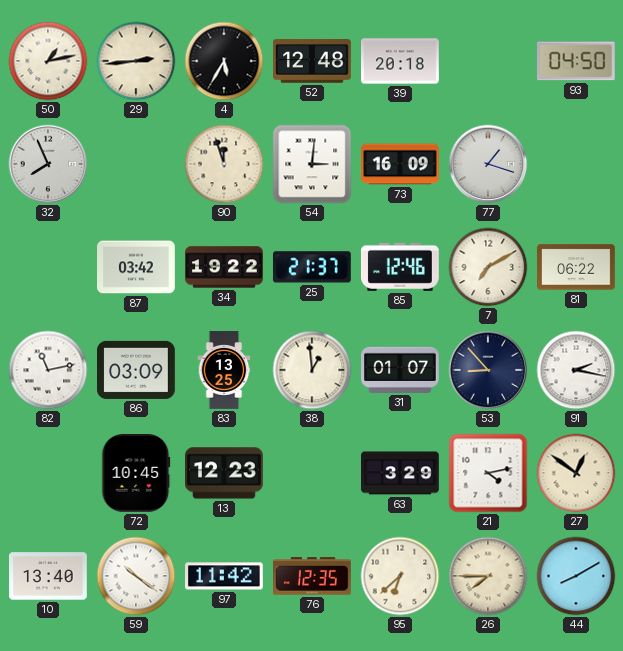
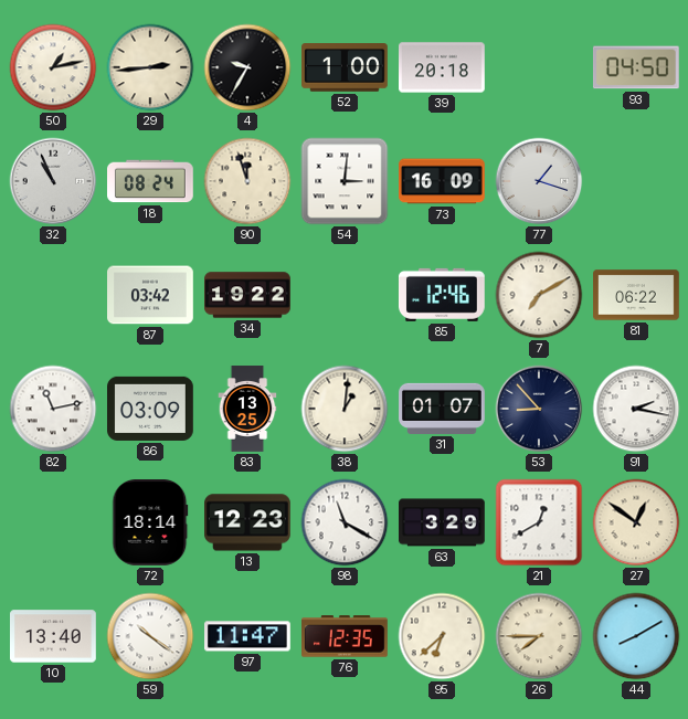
4: 5:35 -> 9:35
52: 12:48 -> 1:00
32: 7:56 -> 10:56
18: none -> 08:24
25: 21:37 -> none
38: 12:59 -> 1:01
72: 10:45 -> 18:14
98: none -> 11:20
21: 4:13 -> 12:40
97: 11:42 -> 11:47
